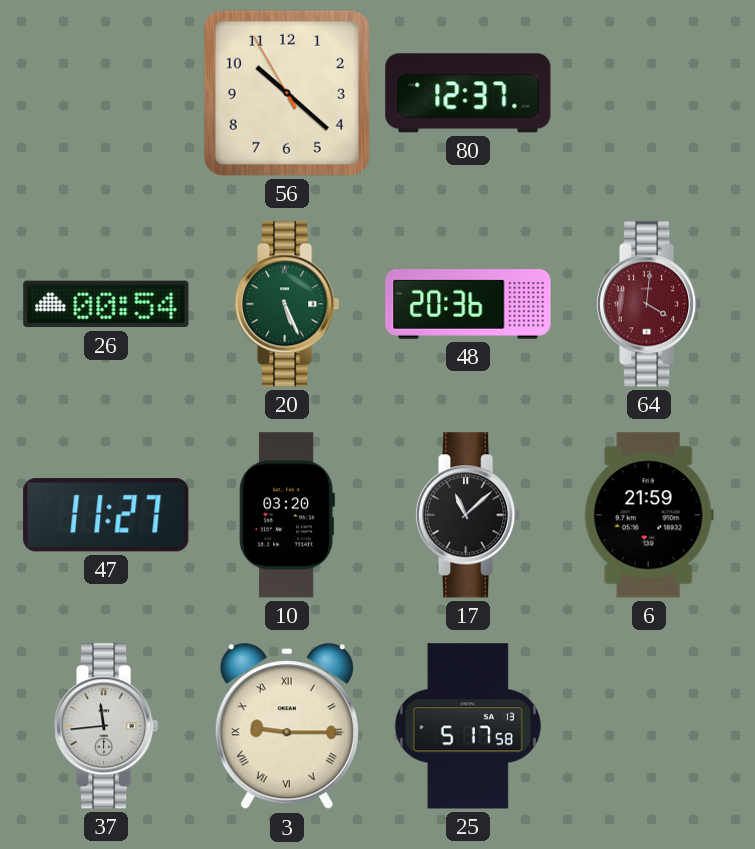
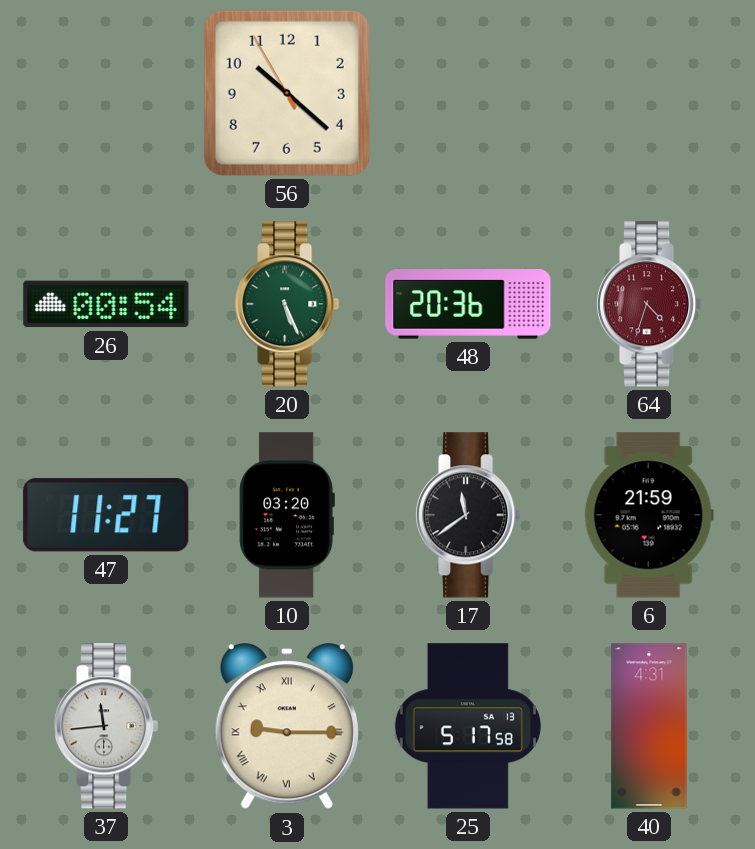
80: 12:37 -> none
64: 4:01 -> 4:33
17: 11:08 -> 11:39
40: none -> 4:31
